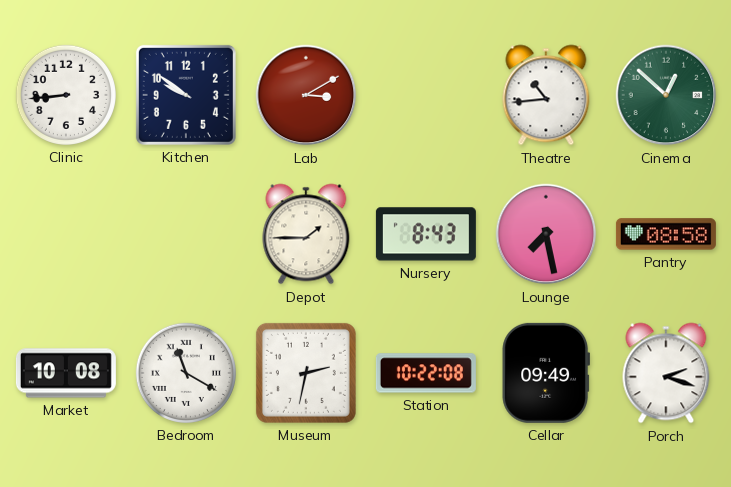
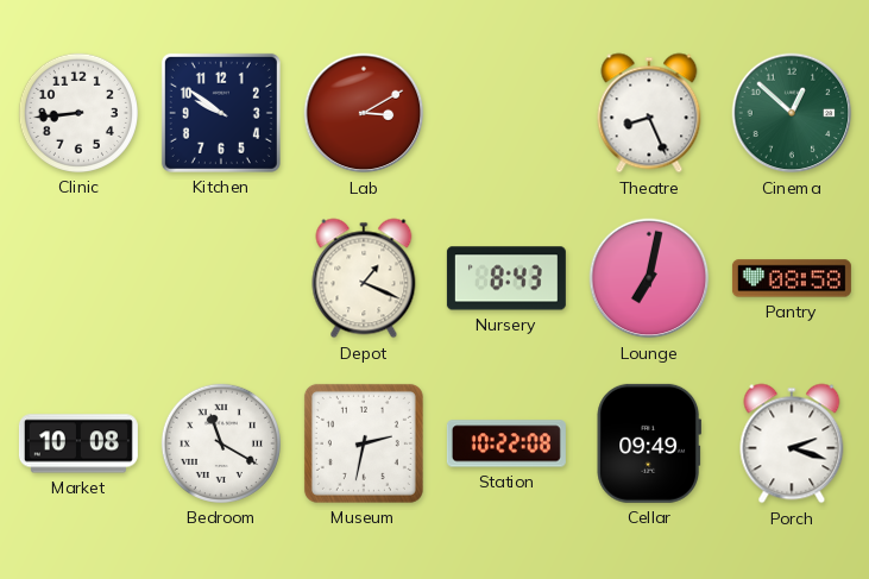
Theatre: 10:44 -> 8:26
Depot: 1:45 -> 1:19
Lounge: 7:28 -> 7:02
